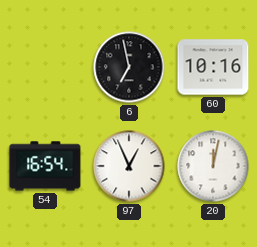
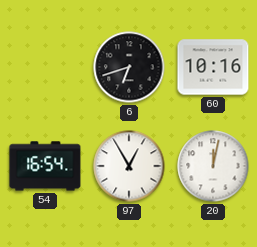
6: 6:58 -> 6:42
97: 12:56 -> 12:55
